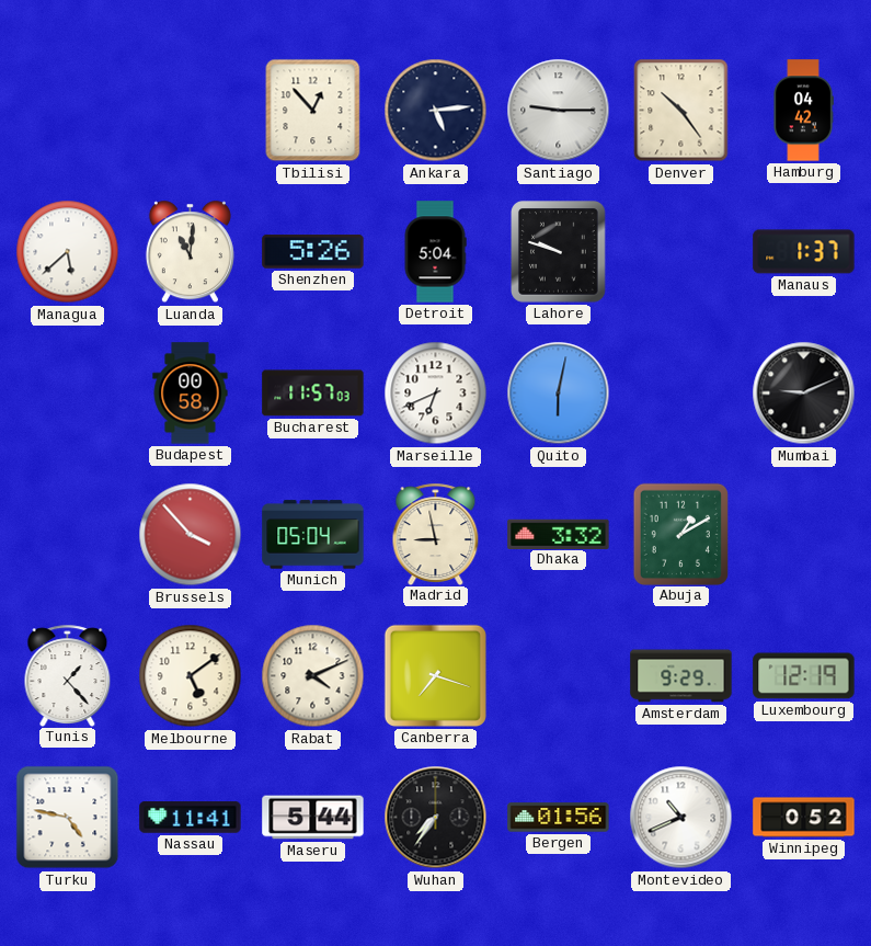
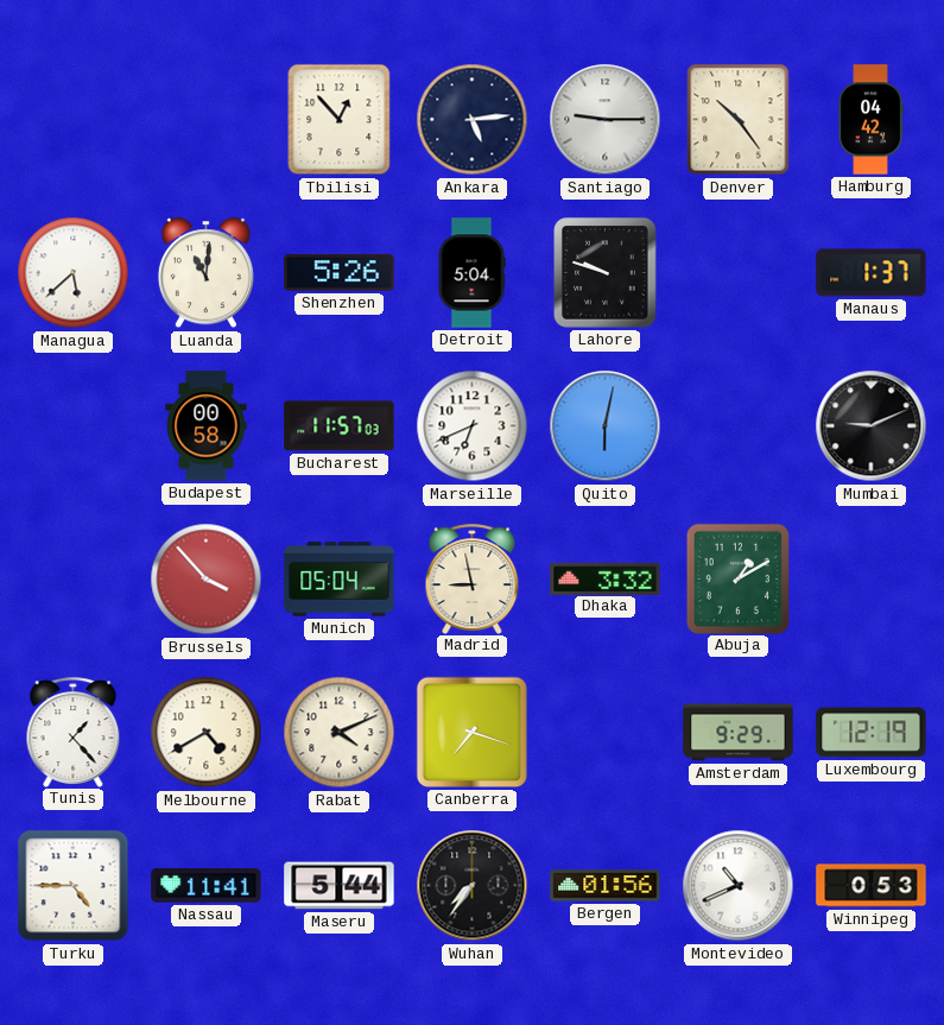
Melbourne: 5:09 -> 4:40
Turku: 4:47 -> 4:45
Winnipeg: 0:52 -> 0:53
